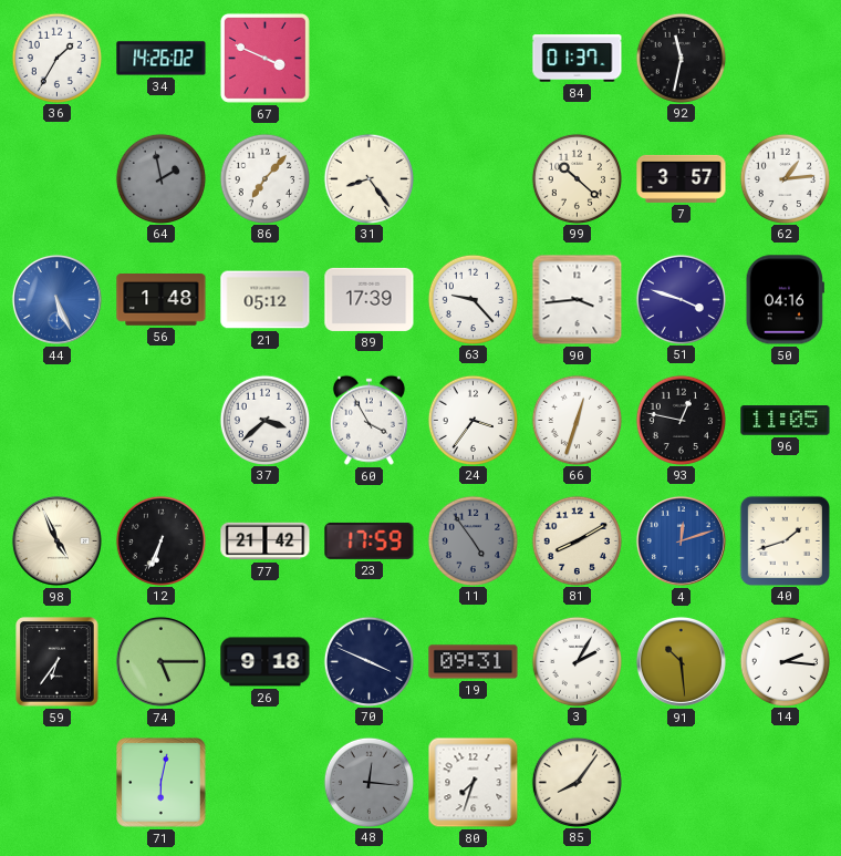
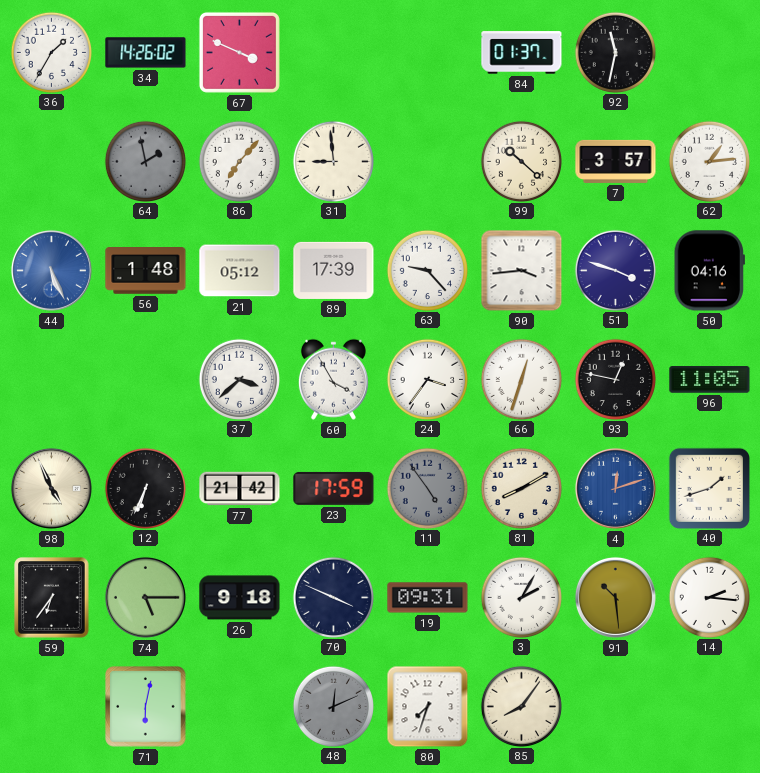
31: 8:24 -> 8:59
48: 12:16 -> 12:11
